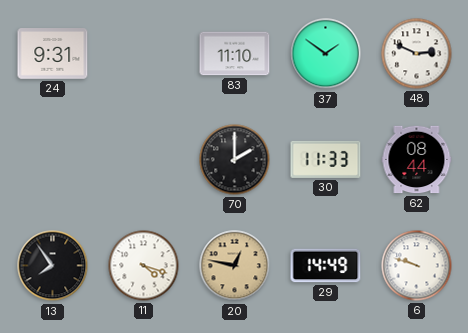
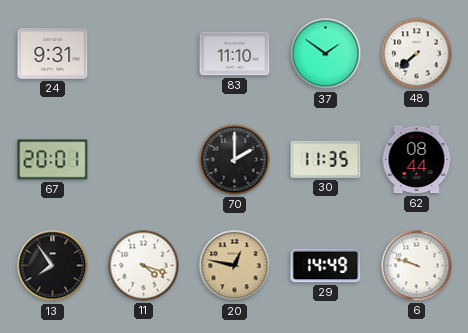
48: 2:49 -> 7:38
67: none -> 20:01
30: 11:33 -> 11:35
